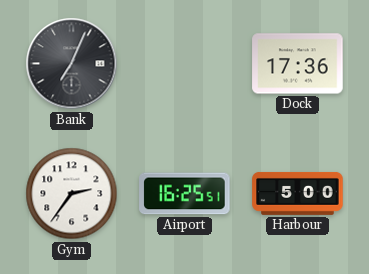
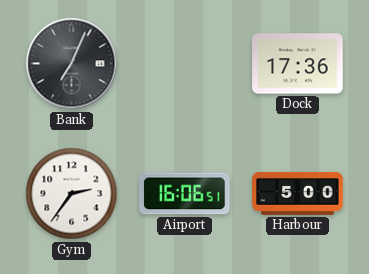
Airport: 16:25 -> 16:06
